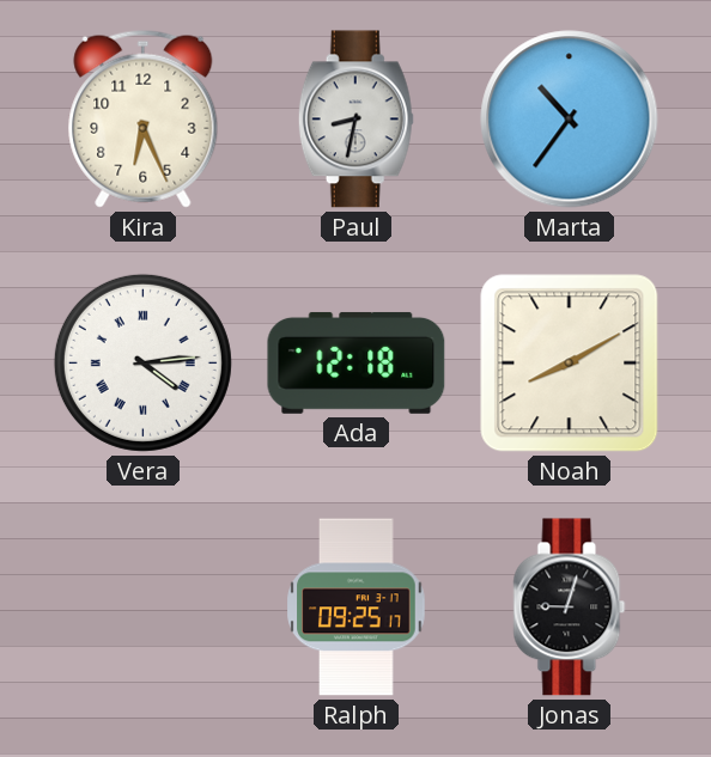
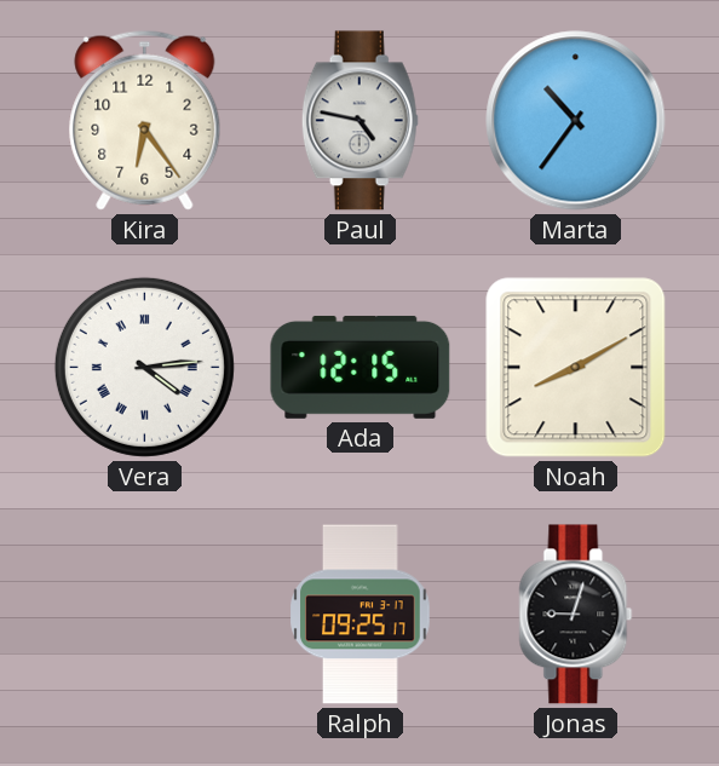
Kira: 6:26 -> 6:24
Paul: 8:32 -> 4:47
Ada: 12:18 -> 12:15
